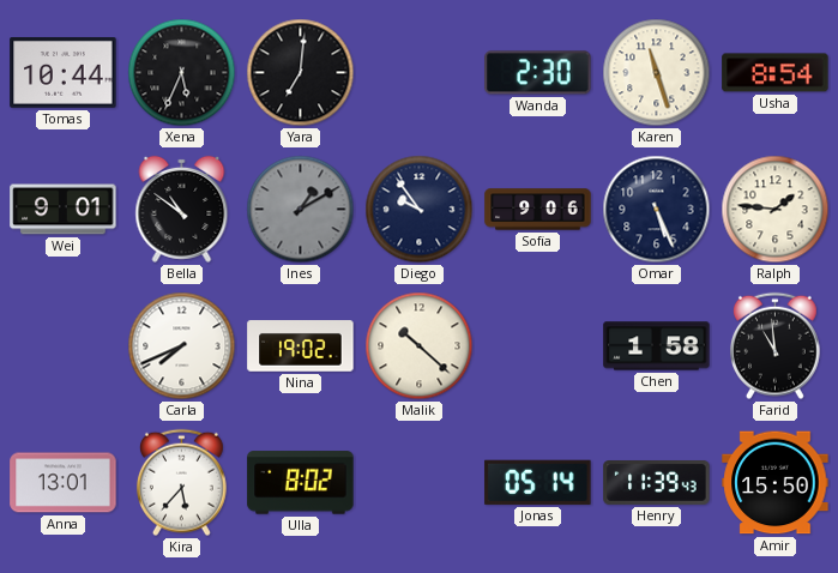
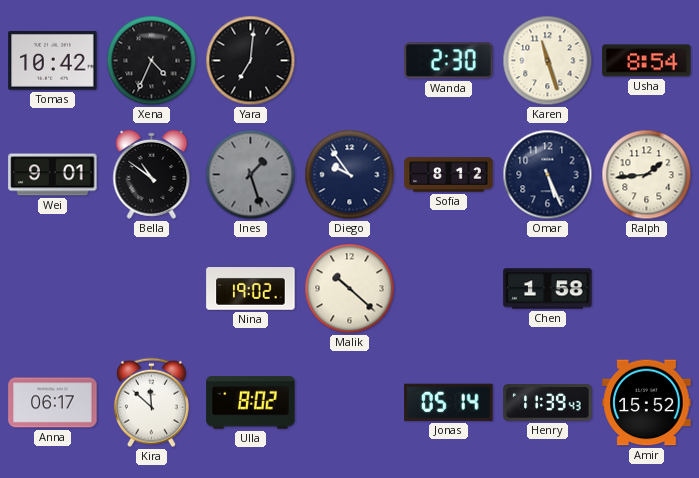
Tomas: 10:44 -> 10:42
Xena: 5:34 -> 4:34
Ines: 1:10 -> 1:27
Sofia: 9:06 -> 8:12
Ralph: 1:46 -> 1:44
Carla: 7:41 -> none
Farid: 10:59 -> none
Anna: 13:01 -> 06:17
Kira: 5:37 -> 11:52
Amir: 15:50 -> 15:52
